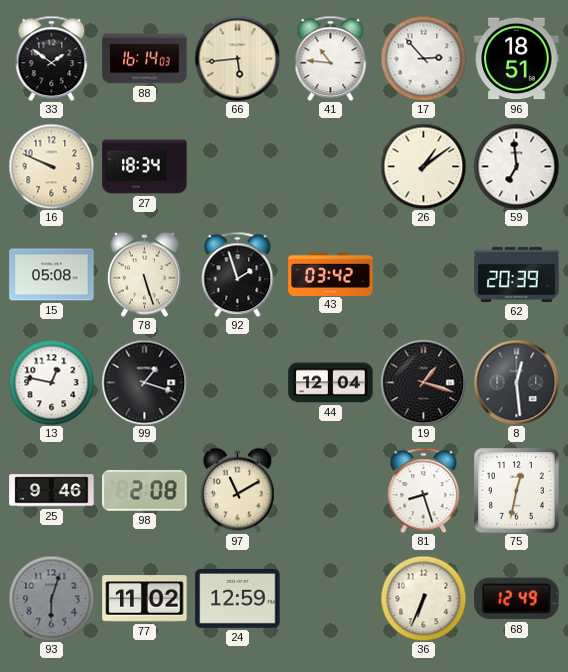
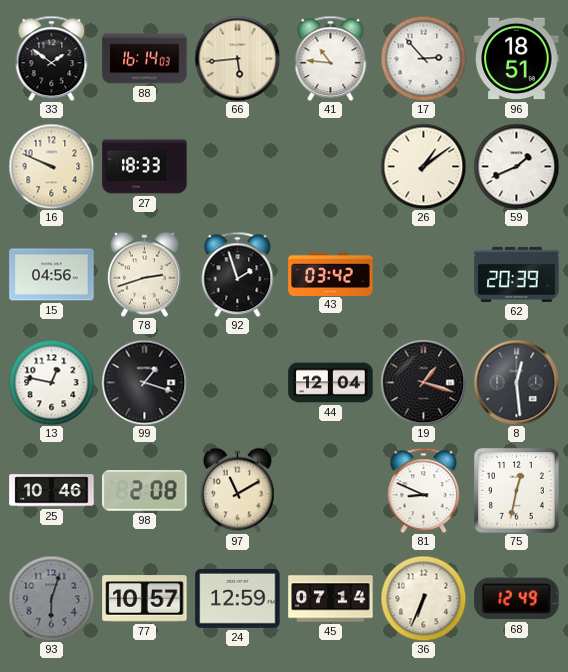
27: 18:34 -> 18:33
59: 6:59 -> 1:41
15: 05:08 -> 04:56
78: 5:27 -> 2:42
25: 9:46 -> 10:46
81: 8:27 -> 8:49
77: 11:02 -> 10:57
45: none -> 07:14
